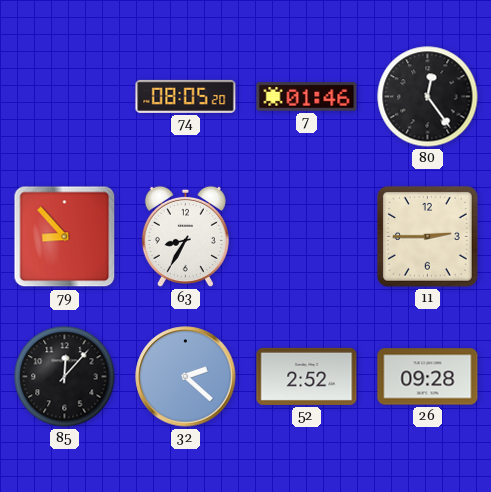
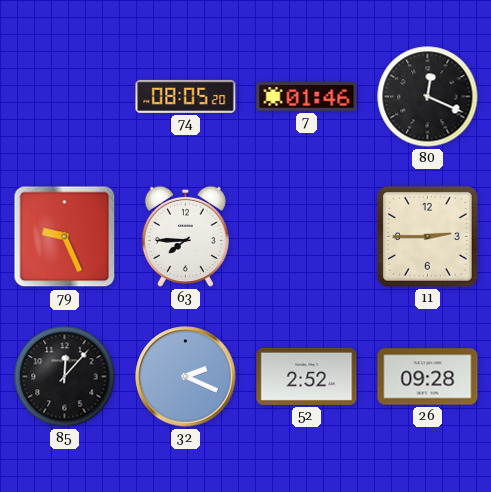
80: 12:24 -> 12:19
79: 8:53 -> 9:26
63: 8:35 -> 7:45
32: 2:22 -> 2:19
